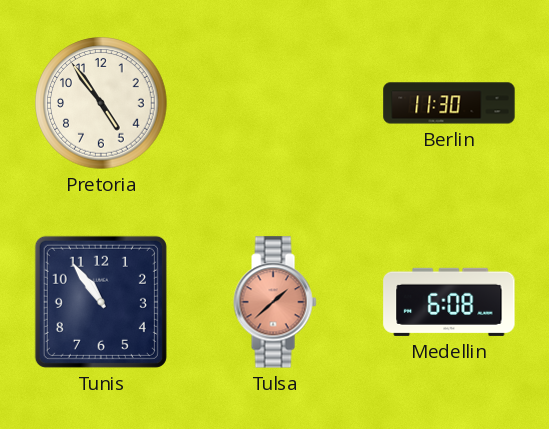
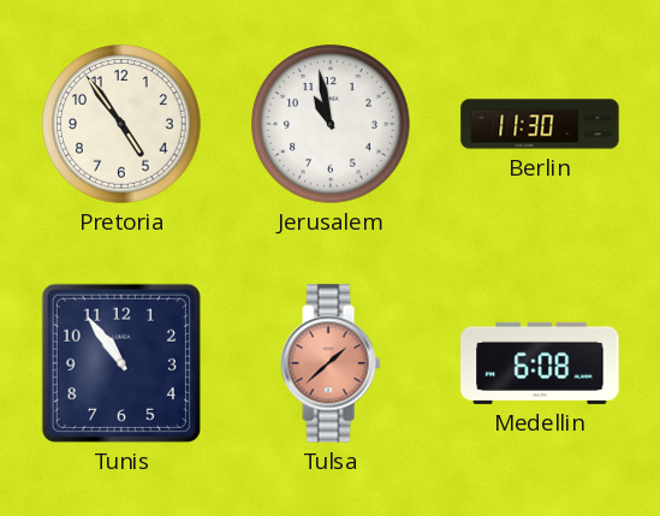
Jerusalem: none -> 10:58
